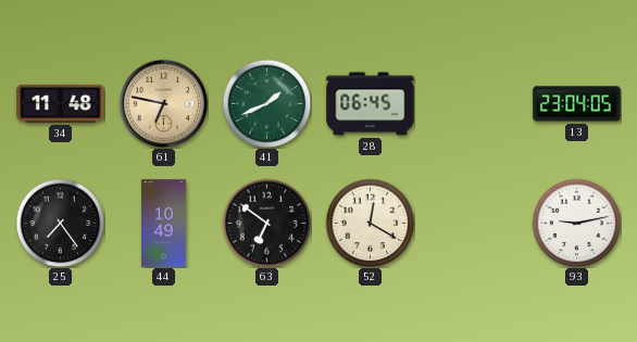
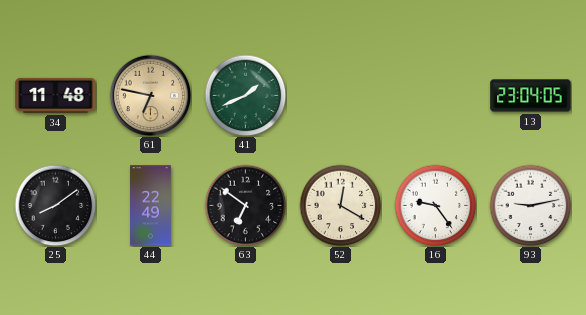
28: 06:45 -> none
25: 7:24 -> 8:09
44: 10:49 -> 22:49
16: none -> 9:24
